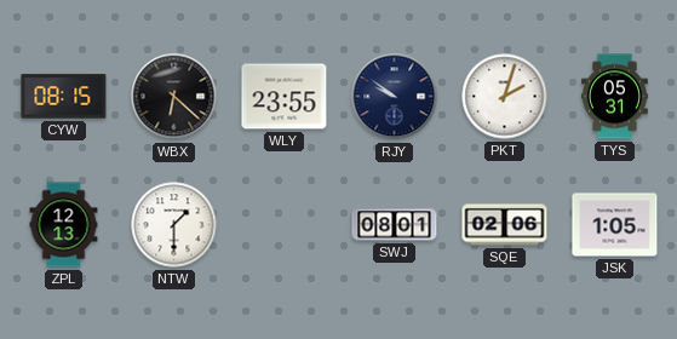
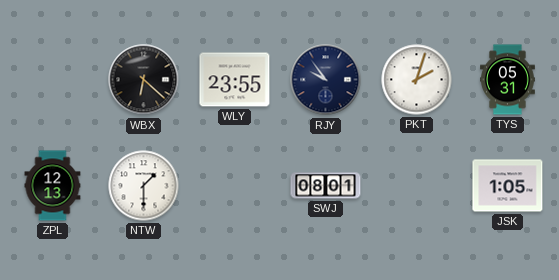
CYW: 08:15 -> none
RJY: 9:51 -> 9:54
SQE: 02:06 -> none
